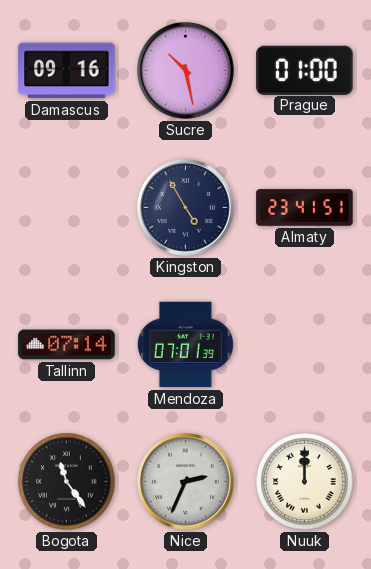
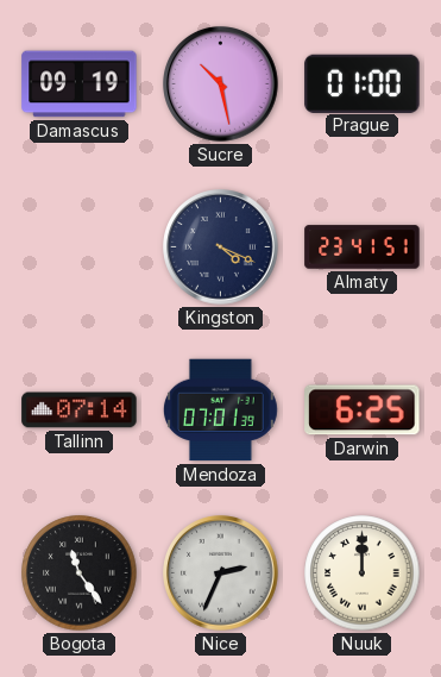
Damascus: 09:16 -> 09:19
Kingston: 4:55 -> 4:19
Darwin: none -> 6:25
